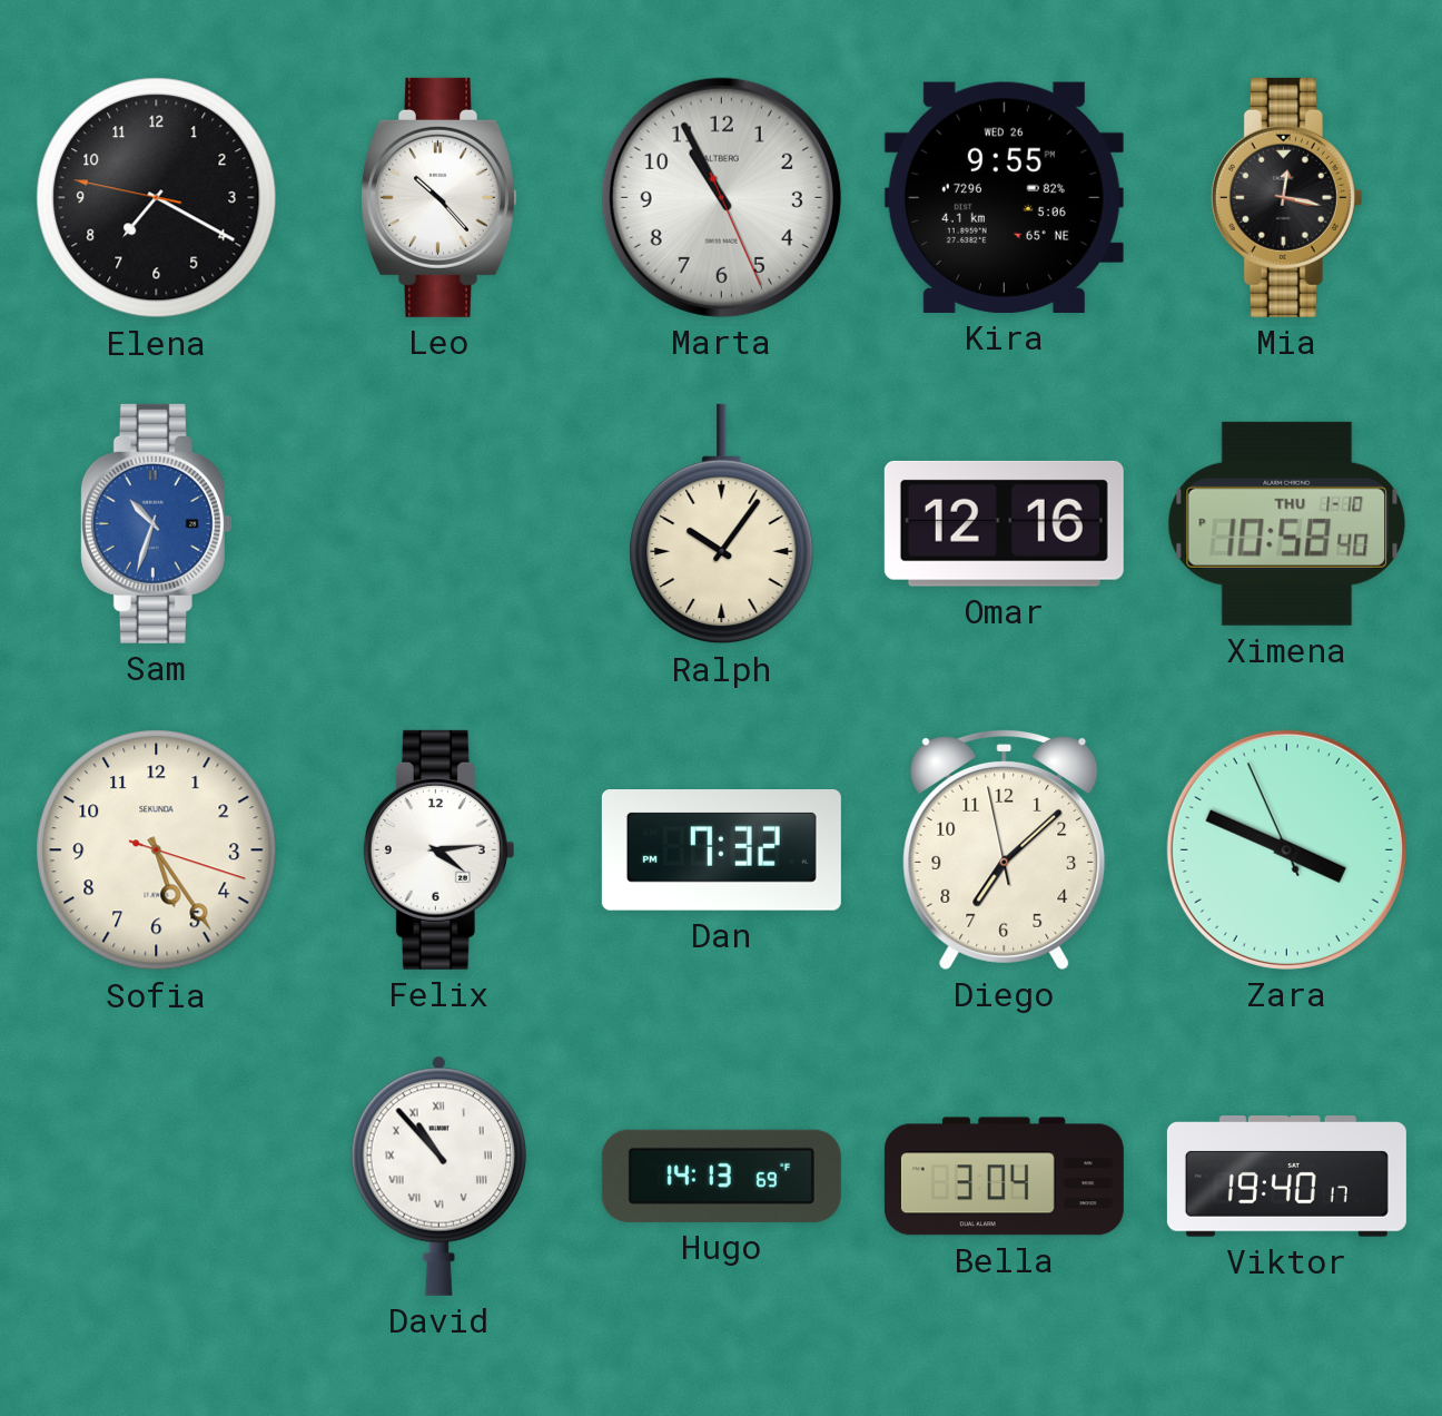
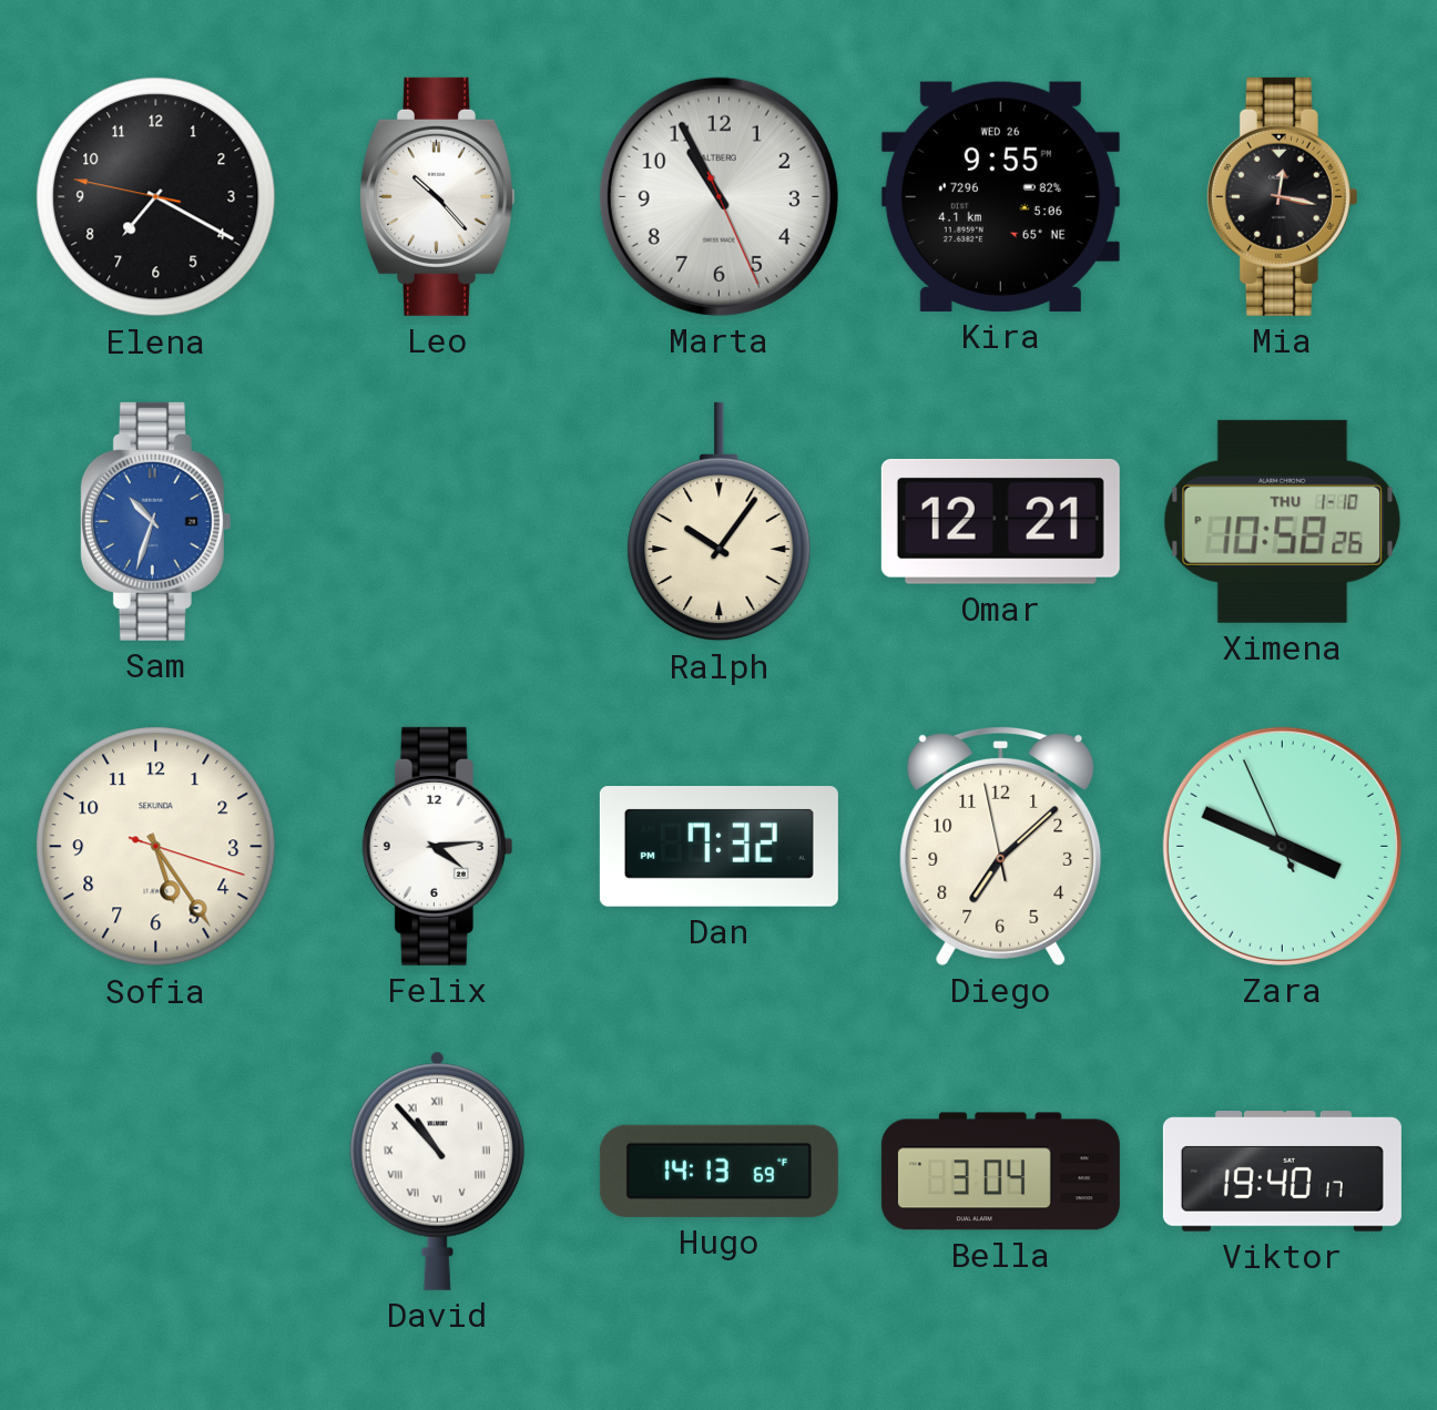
Omar: 12:16 -> 12:21
Ximena: 10:58:40 PM -> 10:58:26 PM
